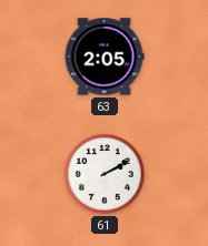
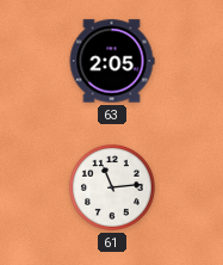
61: 2:10 -> 11:14
